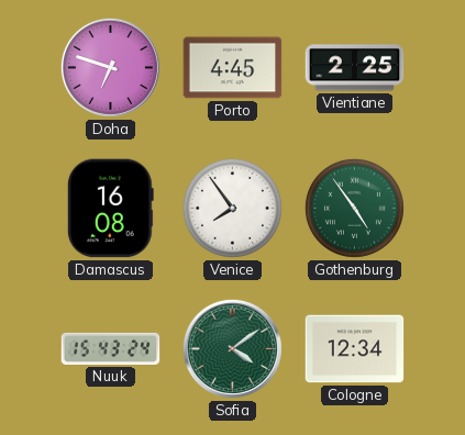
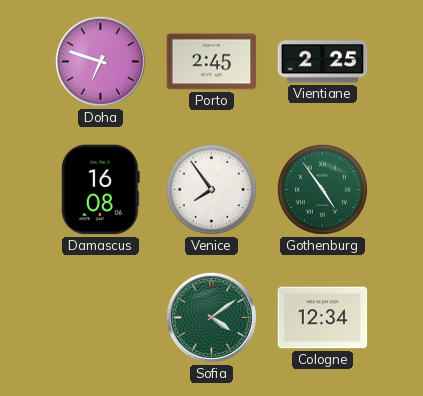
Porto: 4:45 -> 2:45
Nuuk: 15:43 -> none
